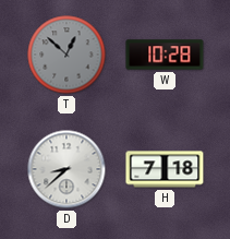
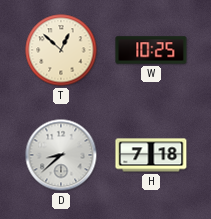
T dial: grey -> cream
W: 10:28 -> 10:25
